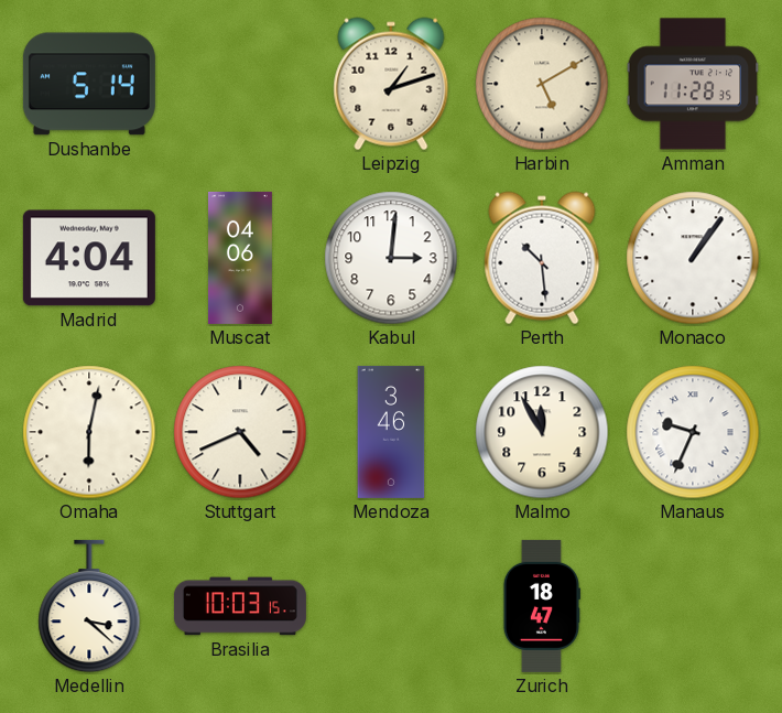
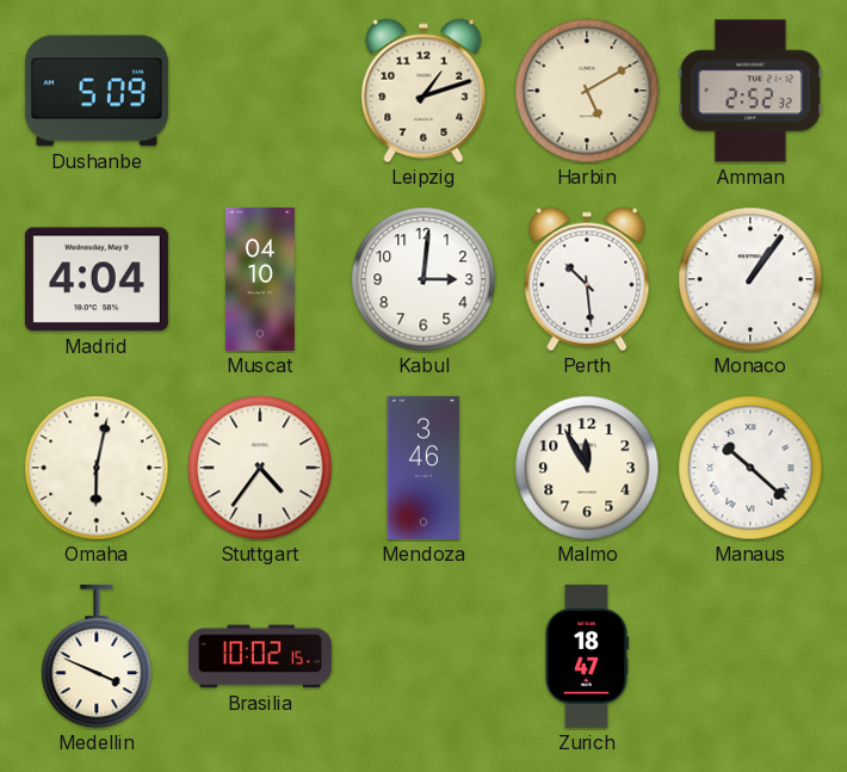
Dushanbe: 5:14 -> 5:09
Amman: 11:28 -> 2:52
Muscat: 04:06 -> 04:10
Stuttgart: 4:41 -> 4:36
Manaus: 9:34 -> 10:22
Medellin: 3:22 -> 3:49
Brasilia: 10:03 -> 10:02
